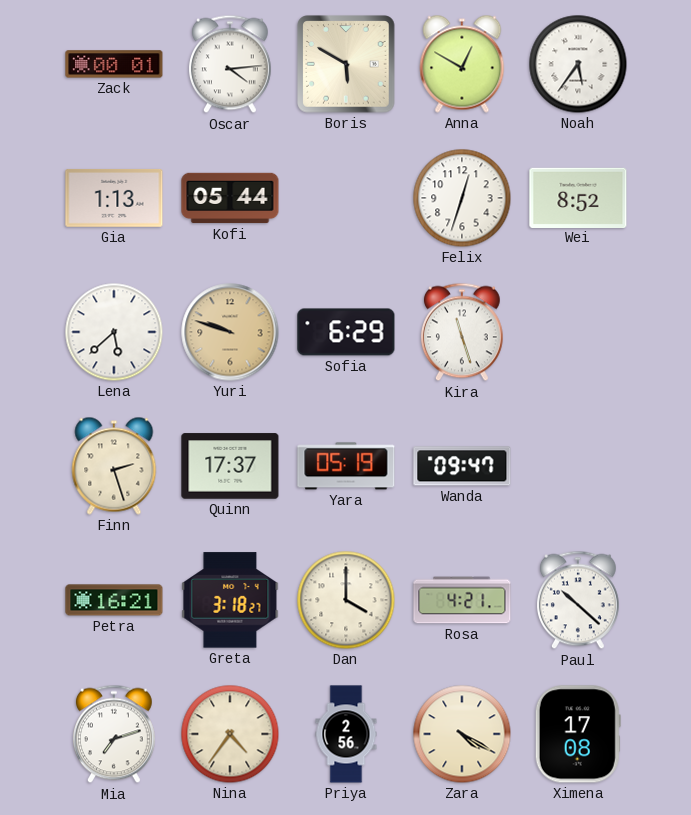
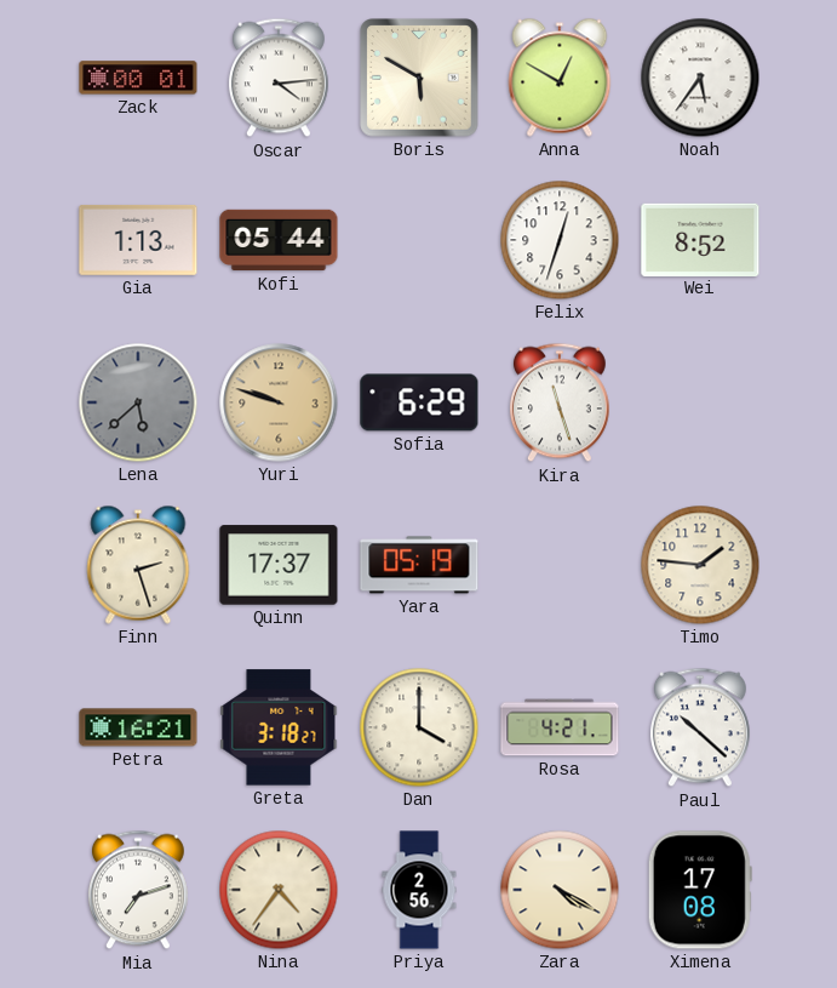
Lena dial: white -> grey
Wanda: 09:47 -> none
Timo: none -> 1:46
